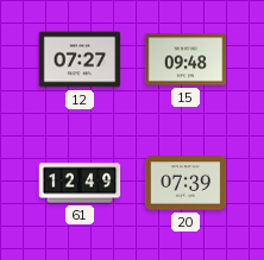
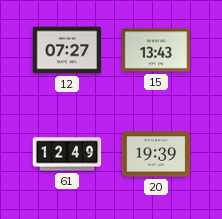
15: 09:48 -> 13:43
20: 07:39 -> 19:39
